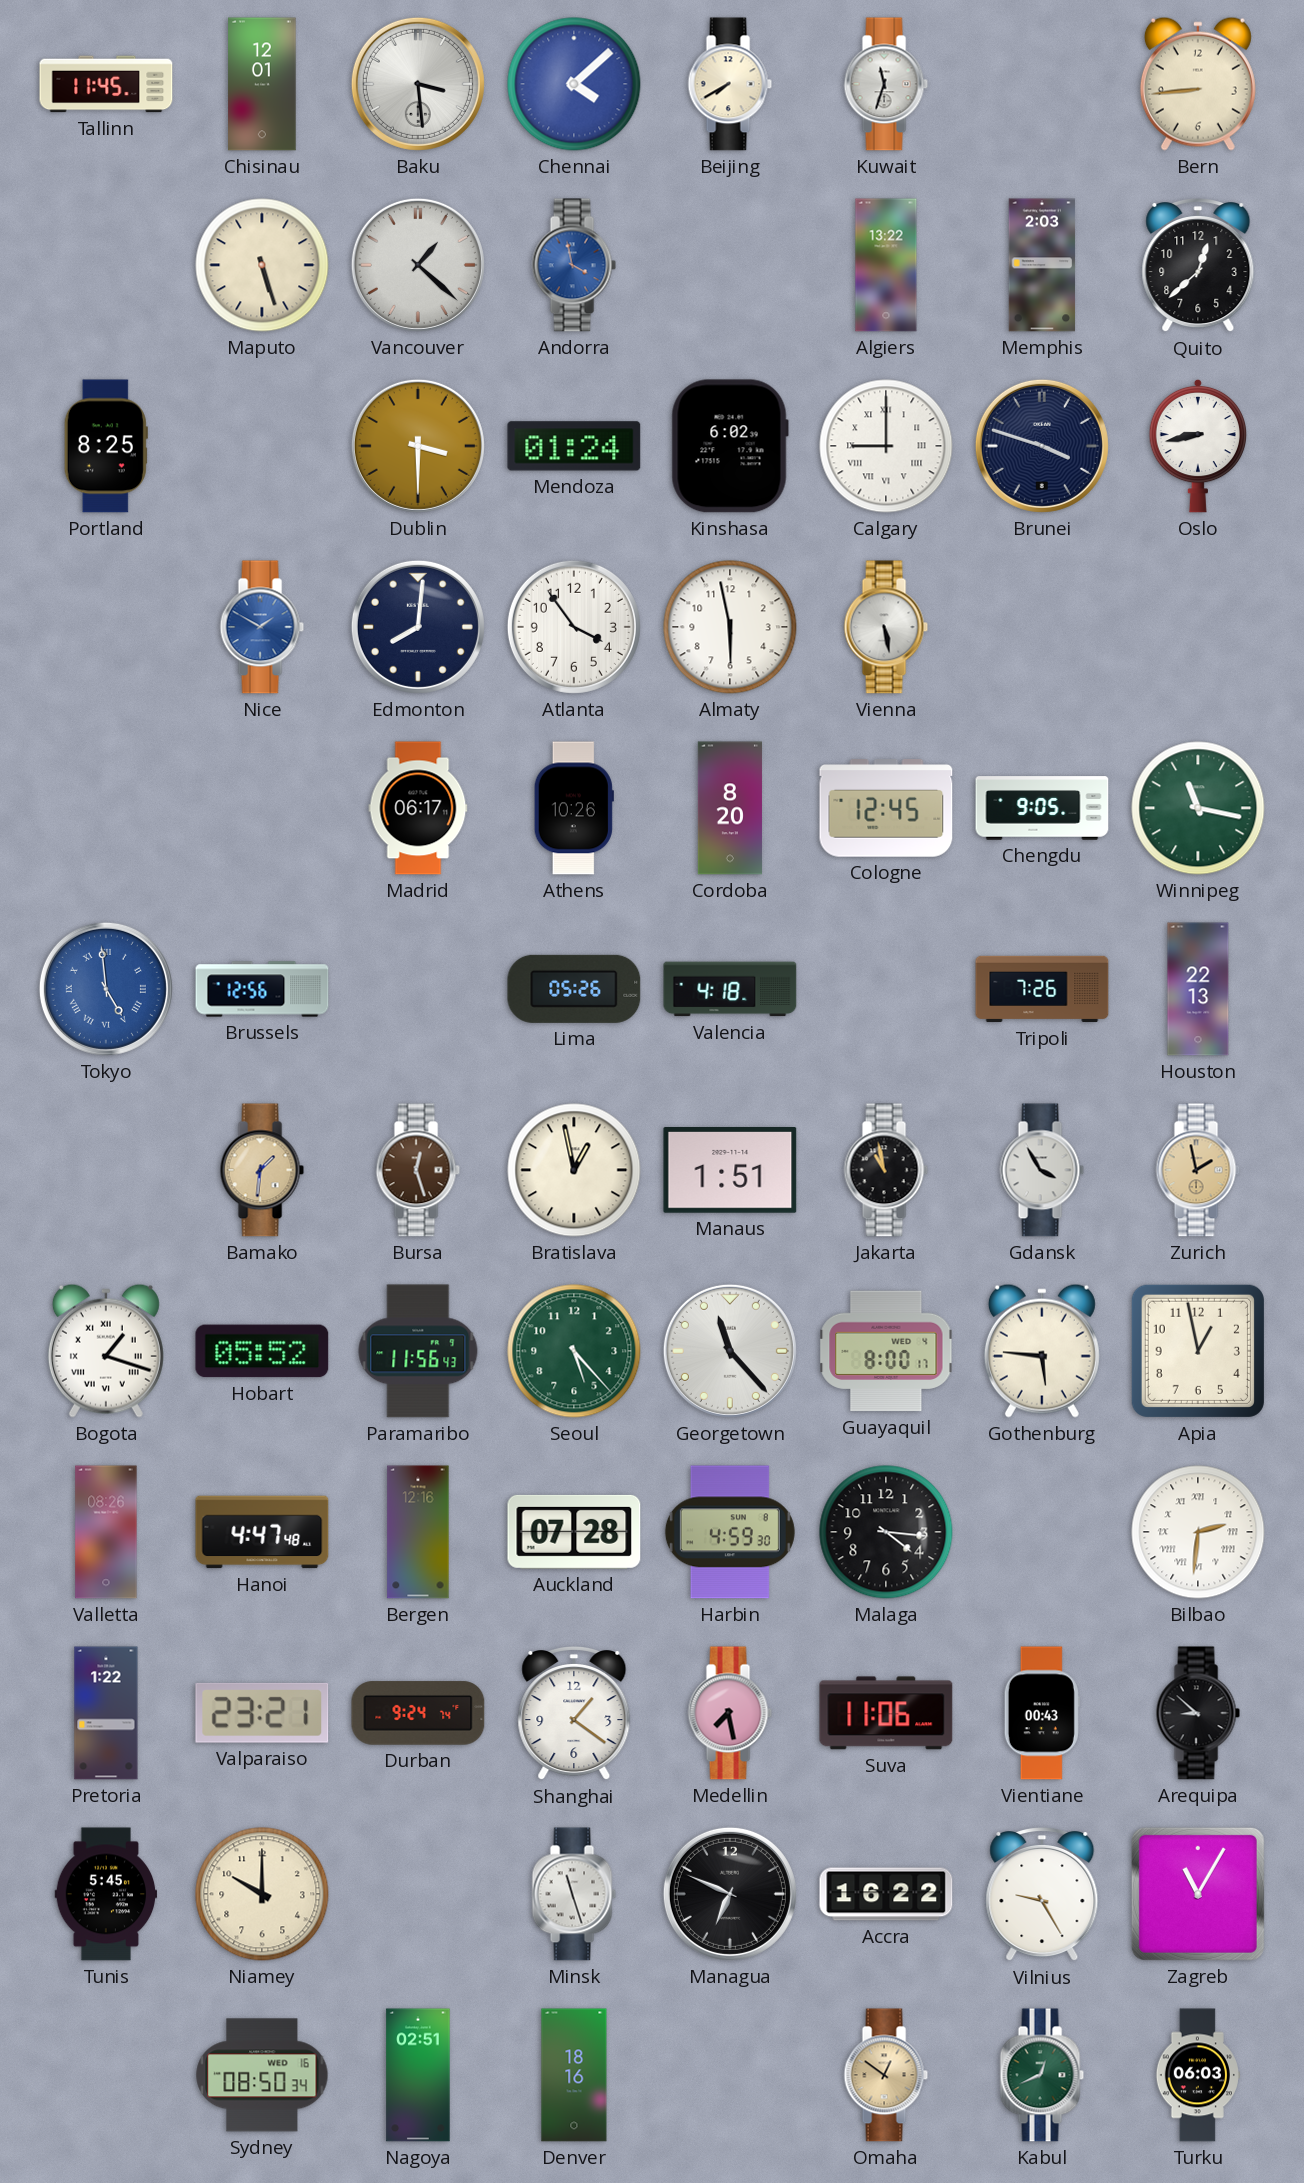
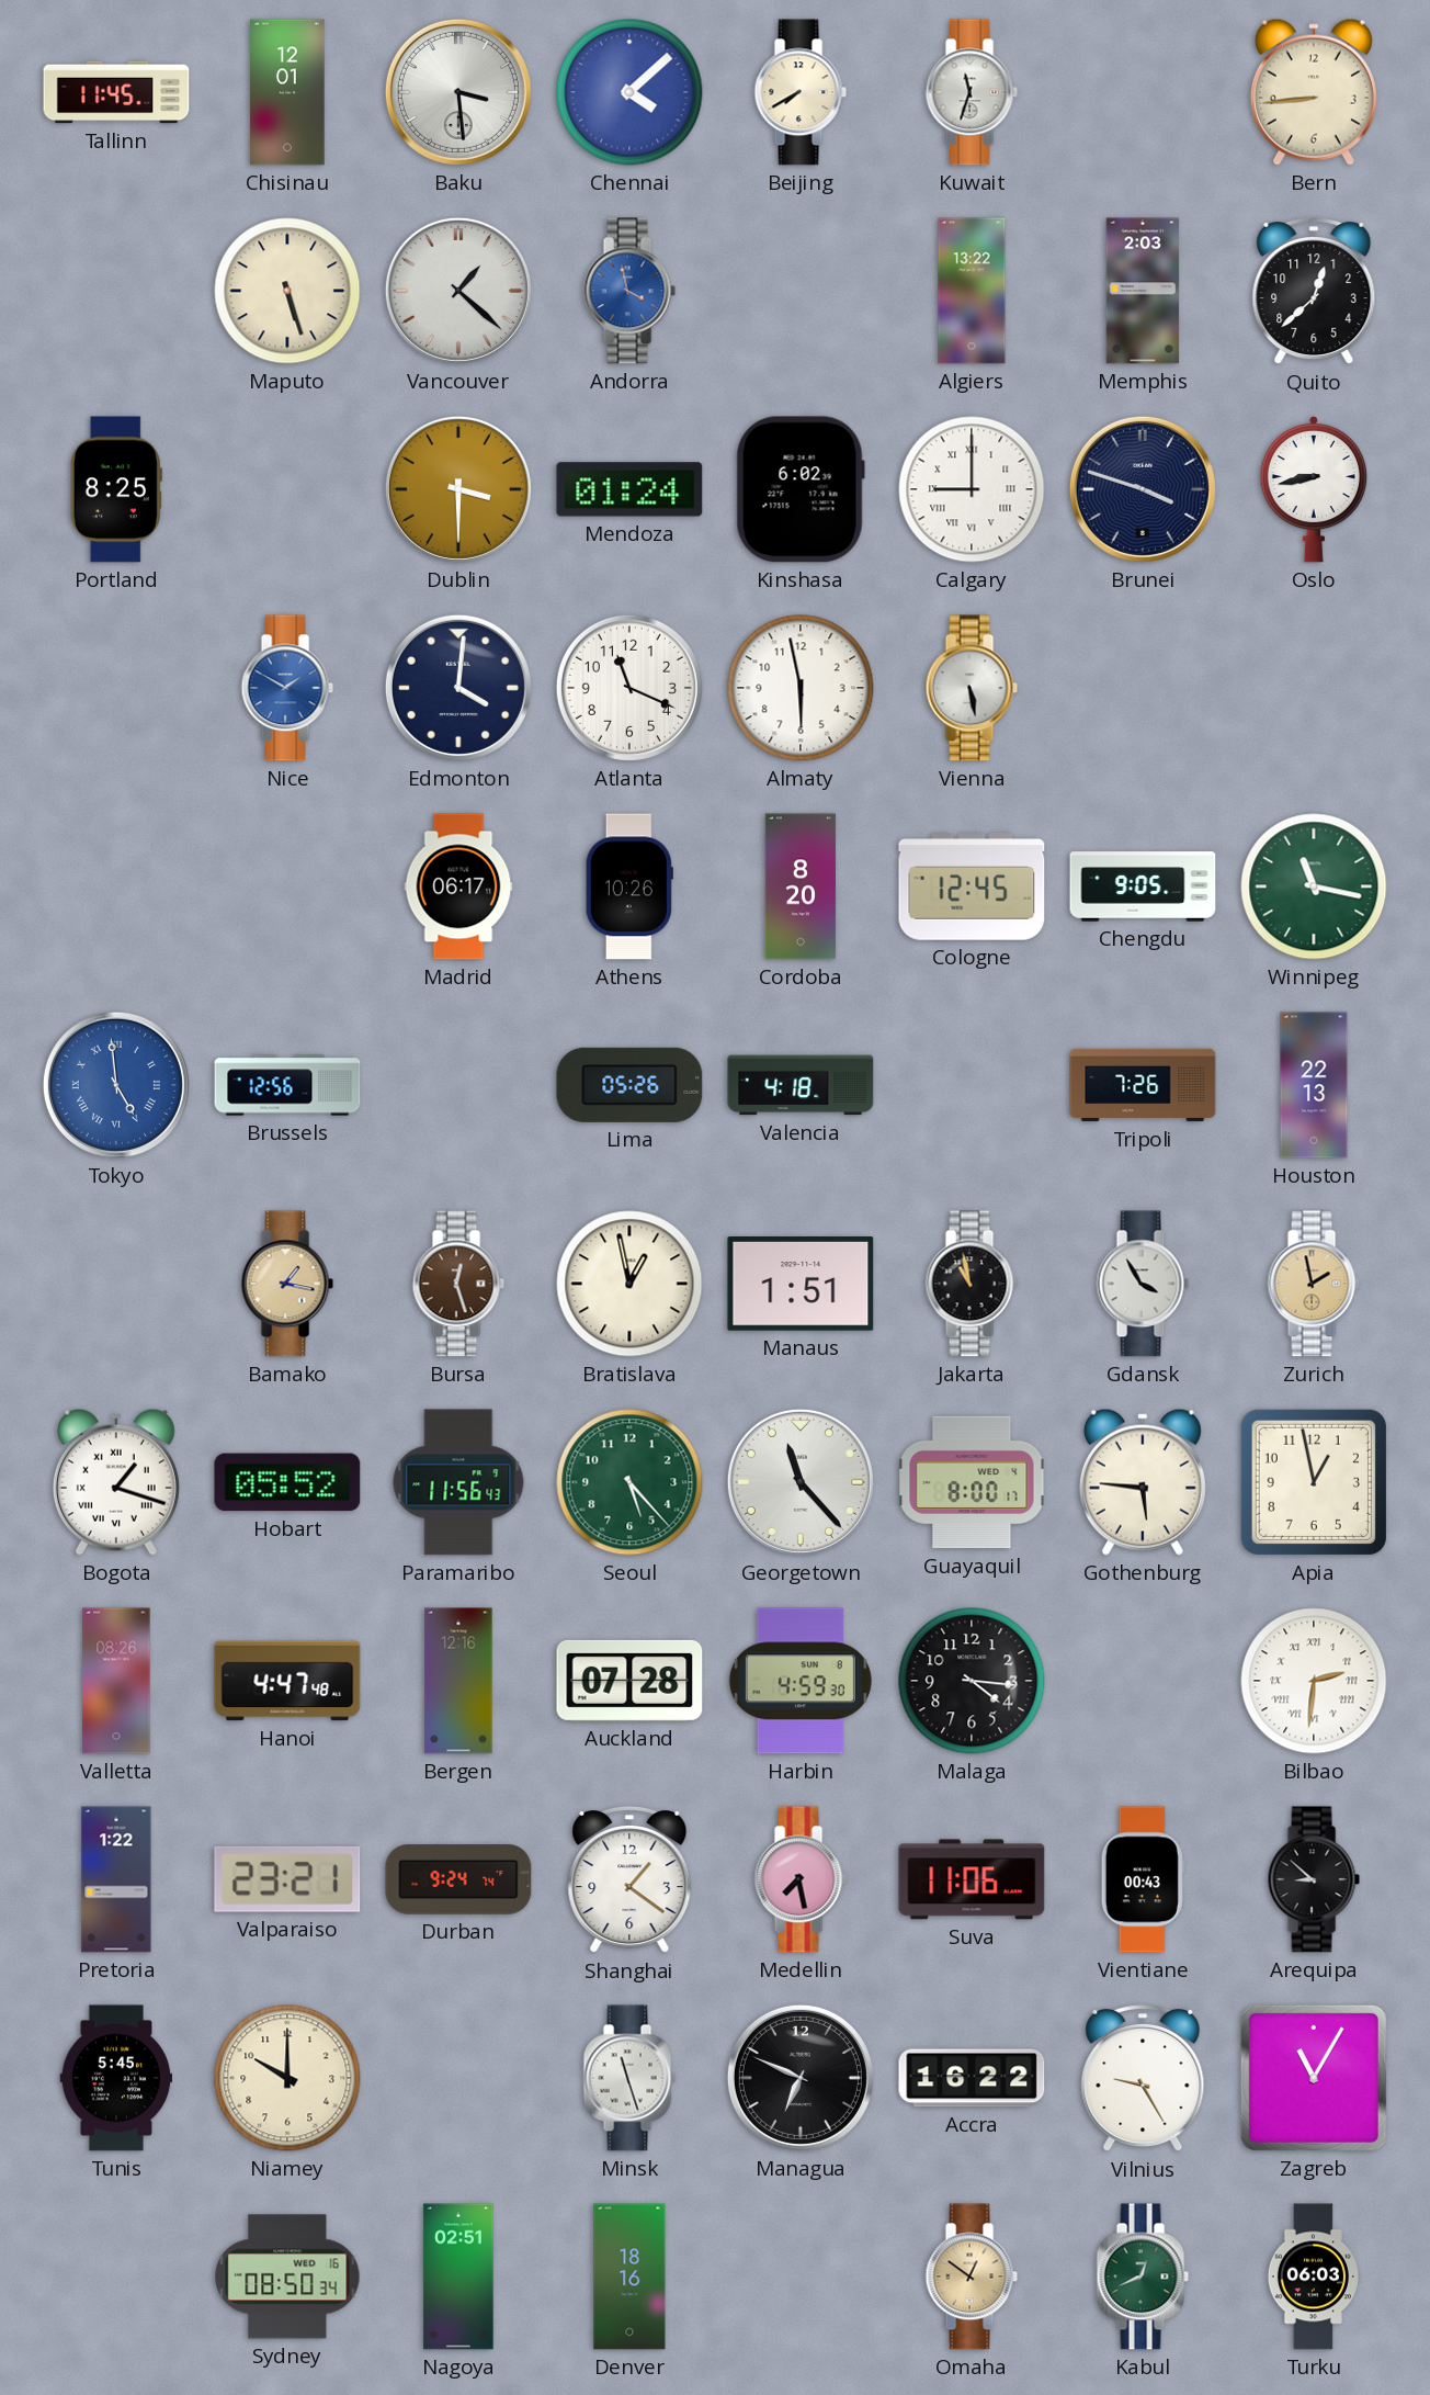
Edmonton: 8:01 -> 4:01
Atlanta: 3:54 -> 11:19
Bamako: 1:31 -> 1:17
